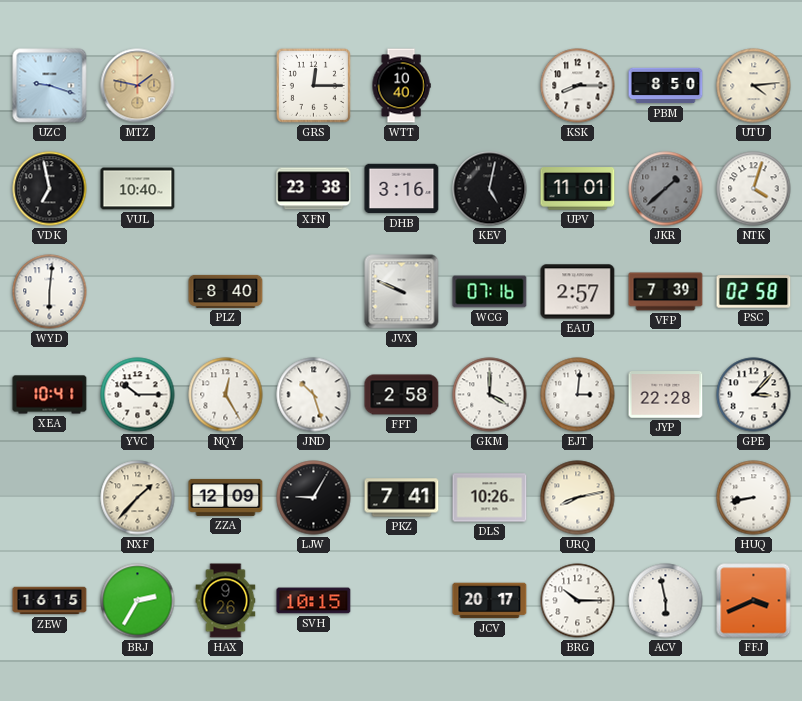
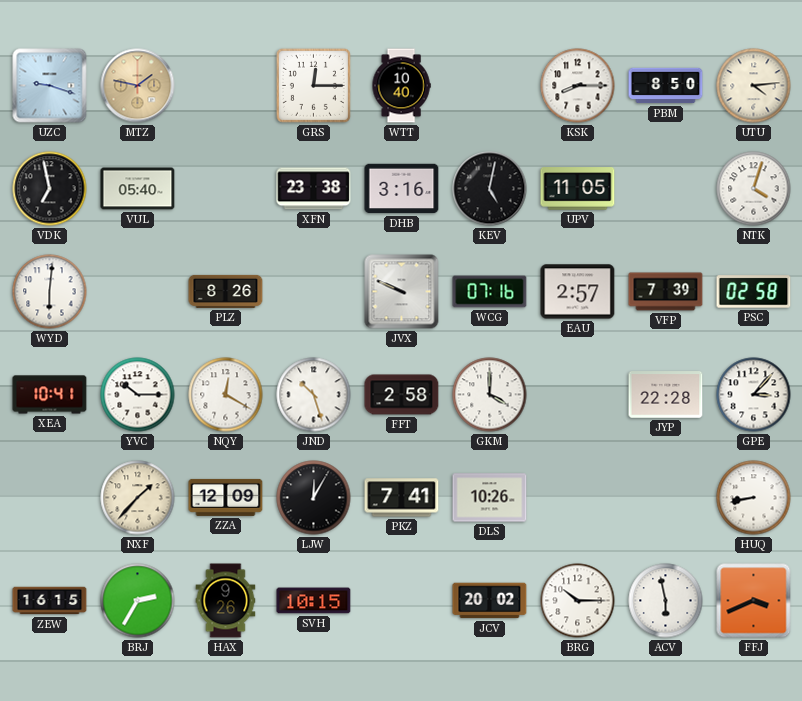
VUL: 10:40 -> 05:40
UPV: 11:01 -> 11:05
JKR: 1:38 -> none
PLZ: 8:40 -> 8:26
NQY: 12:25 -> 12:20
EJT: 3:01 -> none
LJW: 9:05 -> 12:05
URQ: 8:13 -> none
JCV: 20:17 -> 20:02
